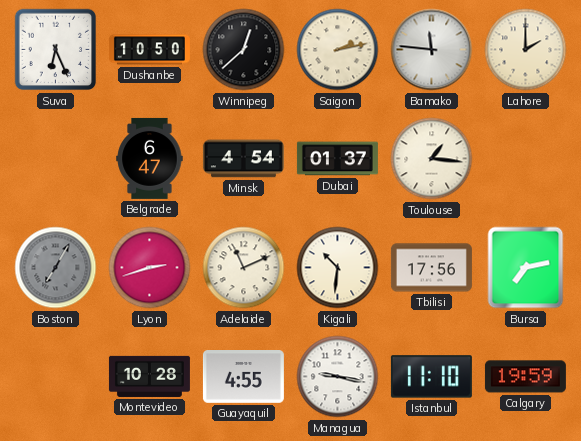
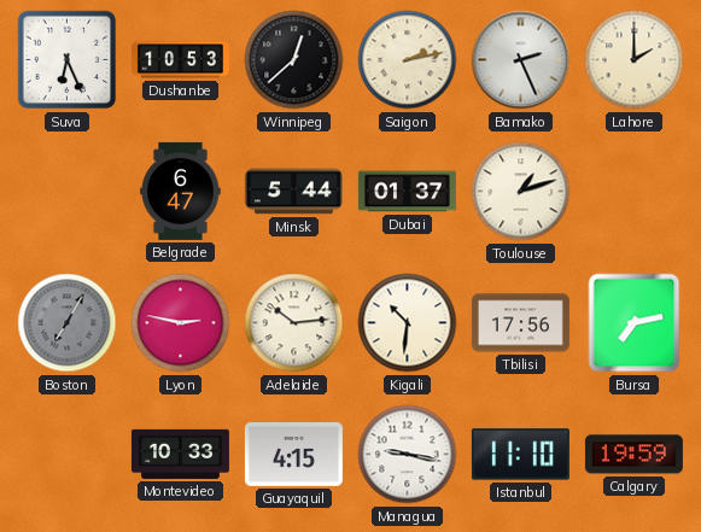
Dushanbe: 10:50 -> 10:53
Bamako: 11:46 -> 2:26
Minsk: 4:54 -> 5:44
Toulouse: 1:16 -> 1:12
Lyon: 2:42 -> 2:47
Adelaide: 11:11 -> 10:14
Montevideo: 10:28 -> 10:33
Guayaquil: 4:55 -> 4:15
